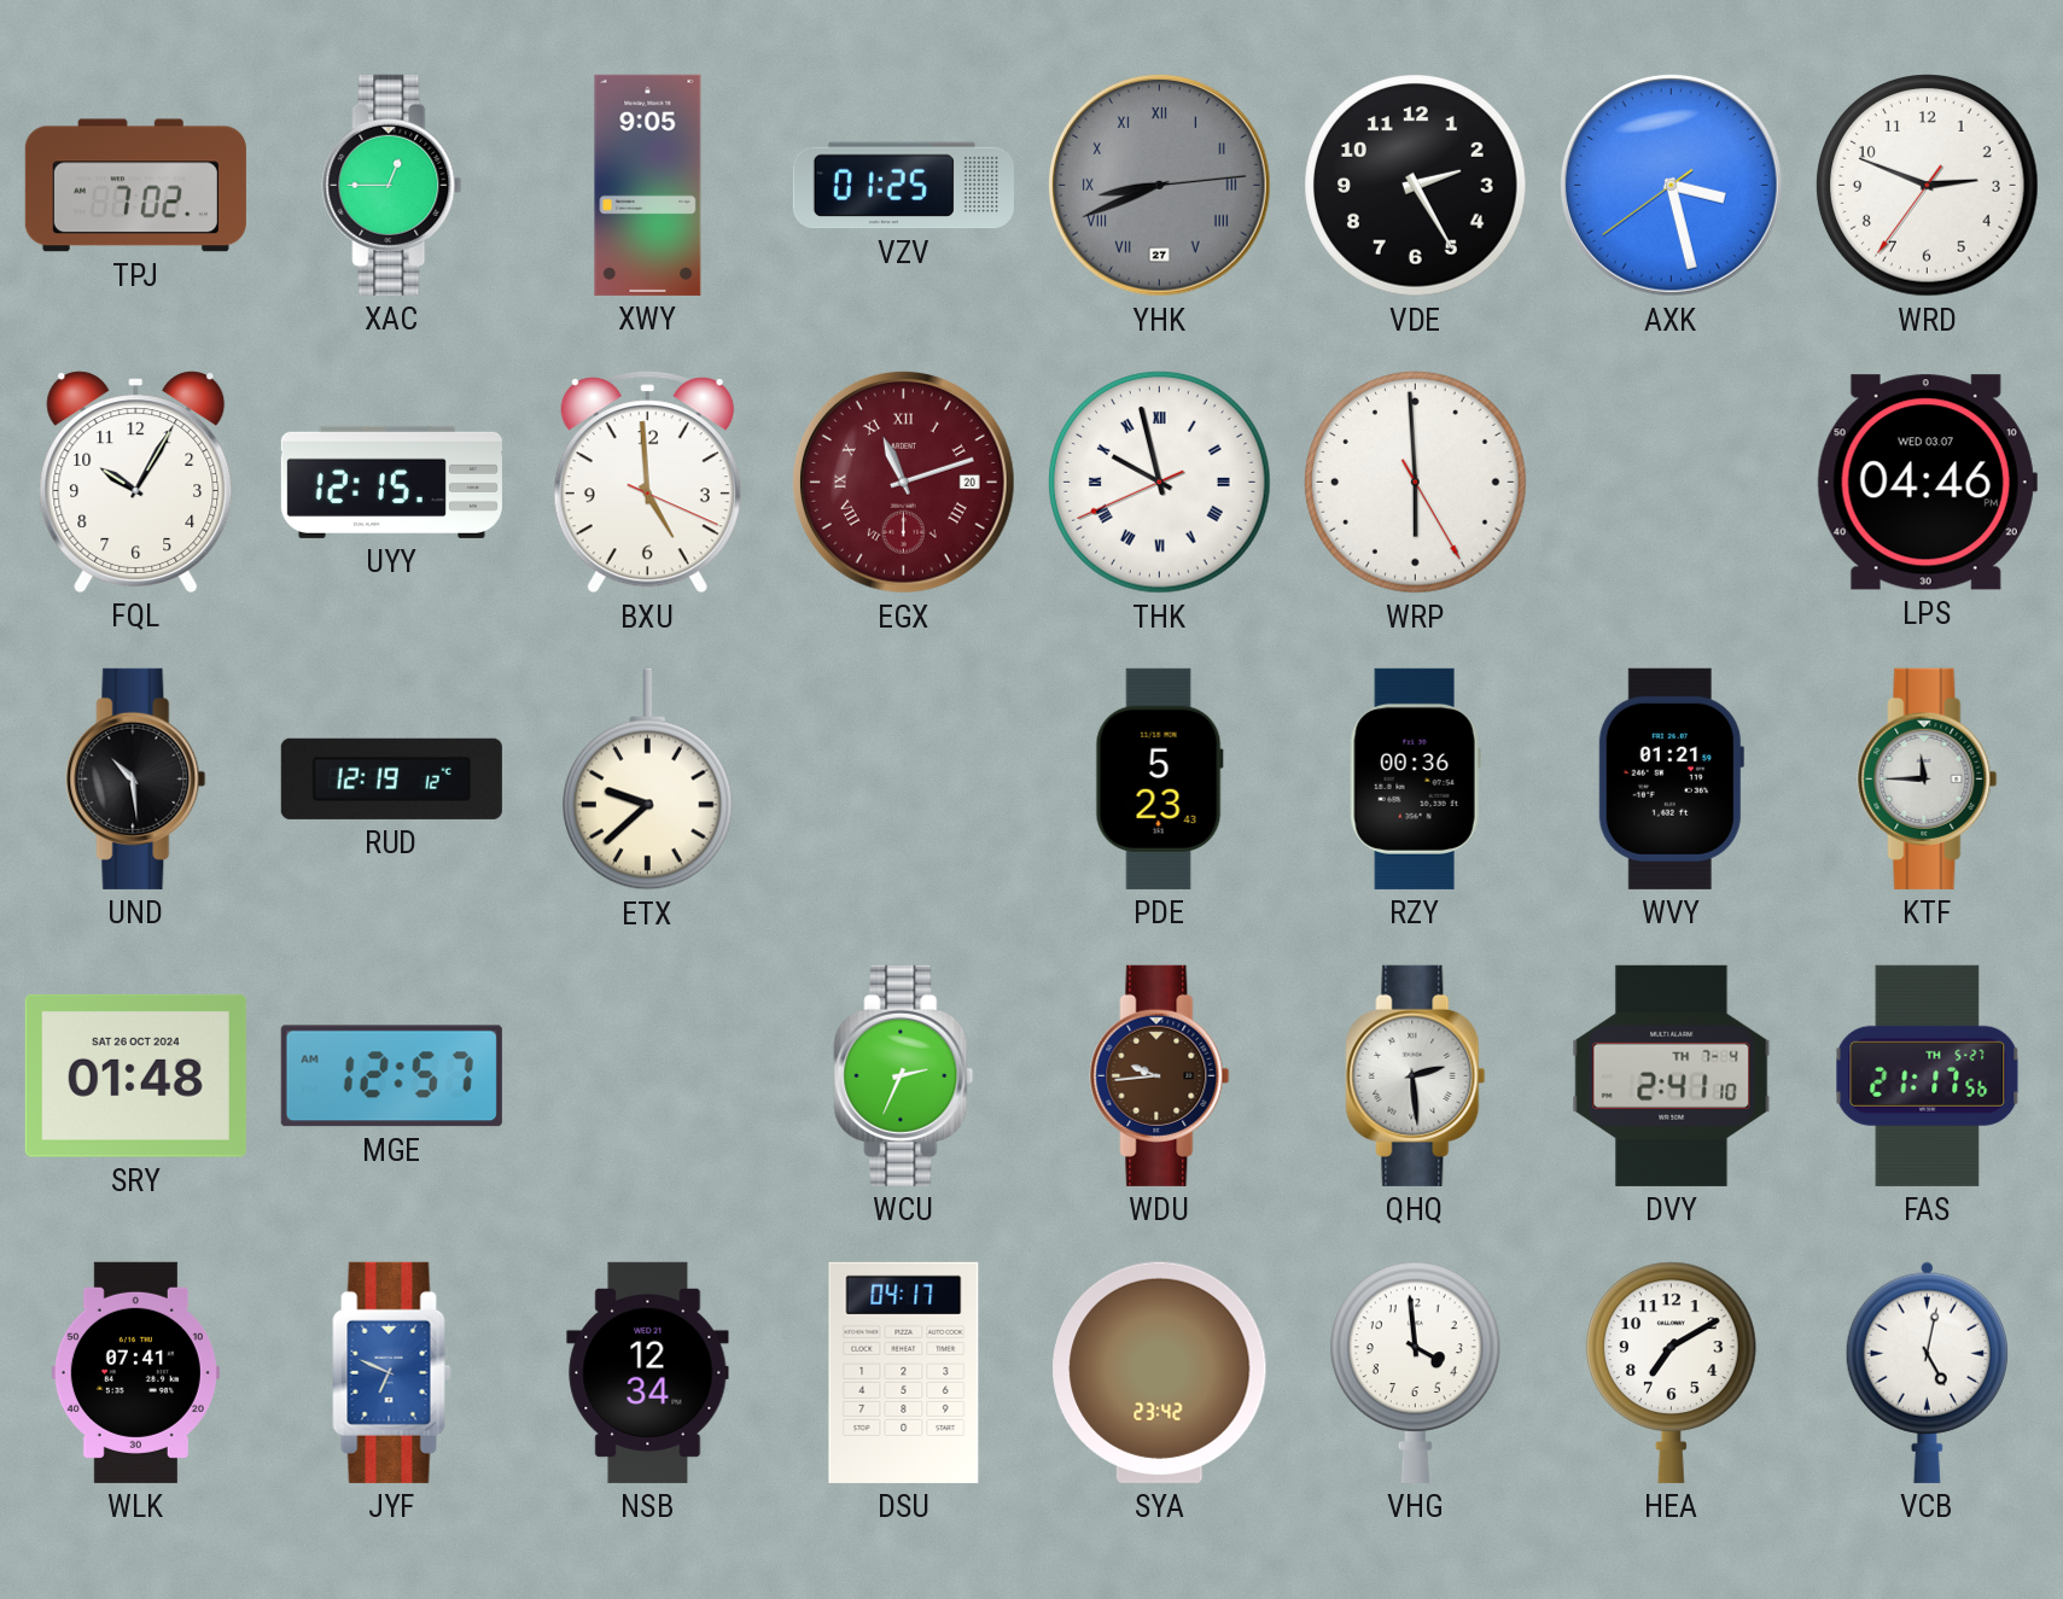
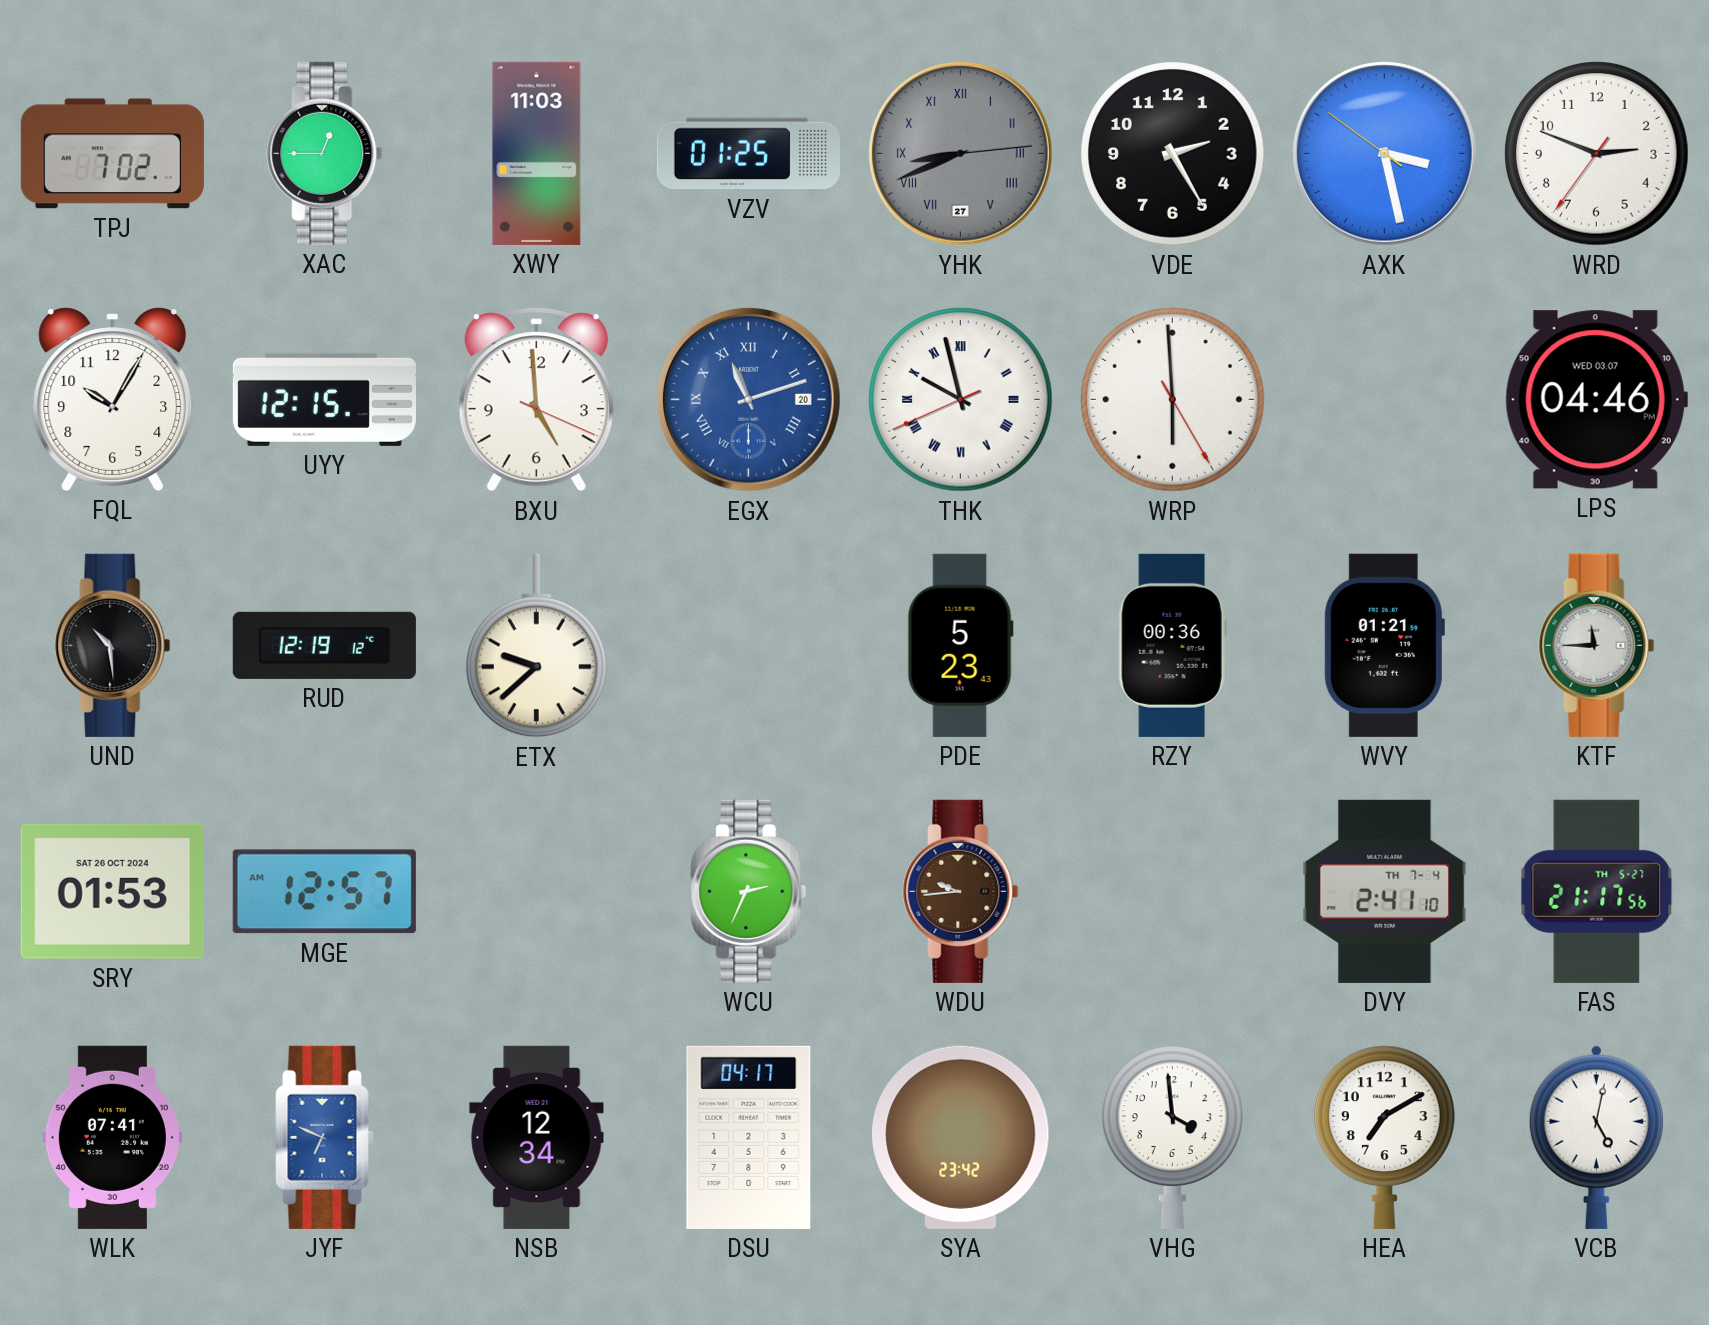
XWY: 9:05 -> 11:03
AXK: 3:27:39 -> 3:27:51
EGX dial: burgundy -> blue
SRY: 01:48 -> 01:53
QHQ: 2:29 -> none
